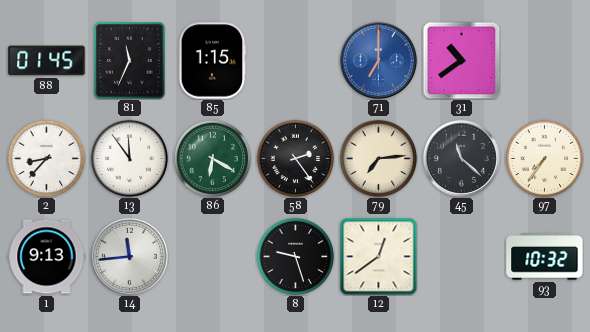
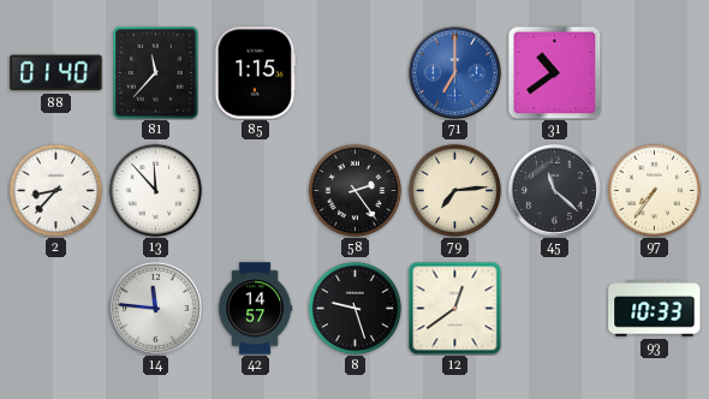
88: 01:45 -> 01:40
81: 11:34 -> 11:37
13: 11:54 -> 11:53
86: 6:20 -> none
1: 9:13 -> none
14: 11:44 -> 11:46
42: none -> 14:57
93: 10:32 -> 10:33
